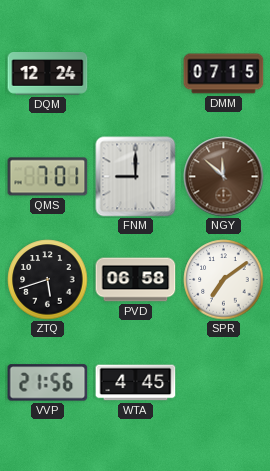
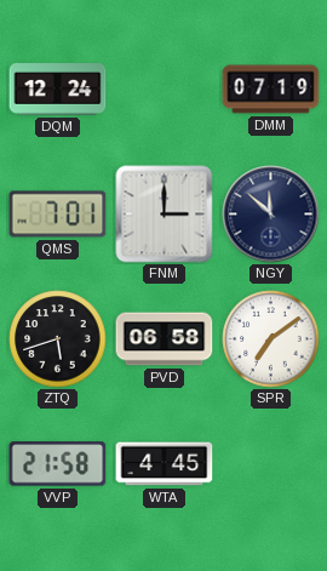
DMM: 07:15 -> 07:19
FNM: 9:00 -> 3:00
NGY dial: brown -> navy
VVP: 21:56 -> 21:58
